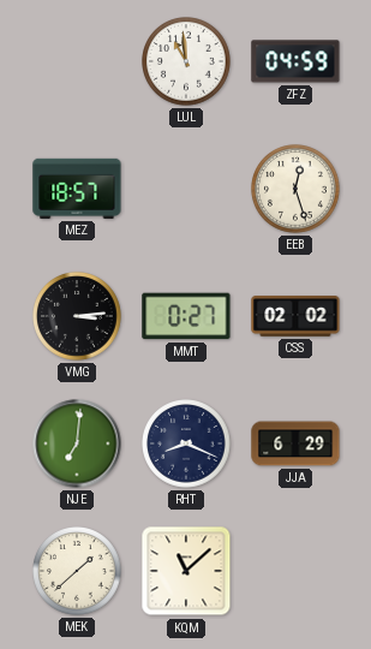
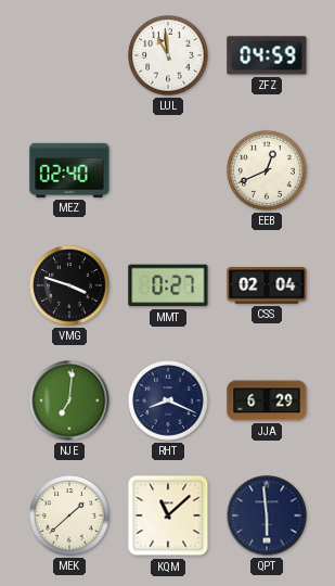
MEZ: 18:57 -> 02:40
EEB: 12:27 -> 12:41
VMG: 3:14 -> 3:48
CSS: 02:02 -> 02:04
QPT: none -> 5:59
